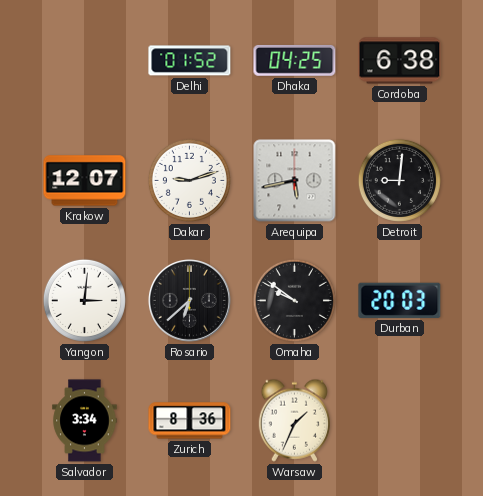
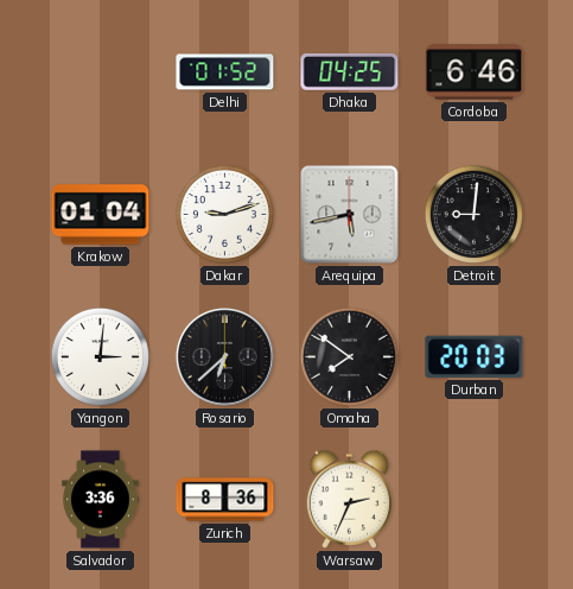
Cordoba: 6:38 -> 6:46
Krakow: 12:07 -> 01:04
Omaha: 9:51 -> 7:51
Salvador: 3:34 -> 3:36
Warsaw: 1:34 -> 2:34
